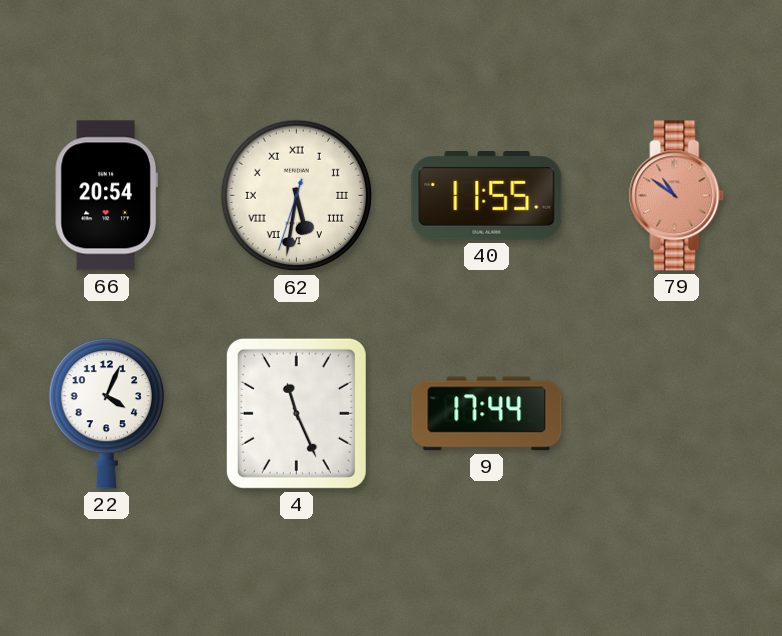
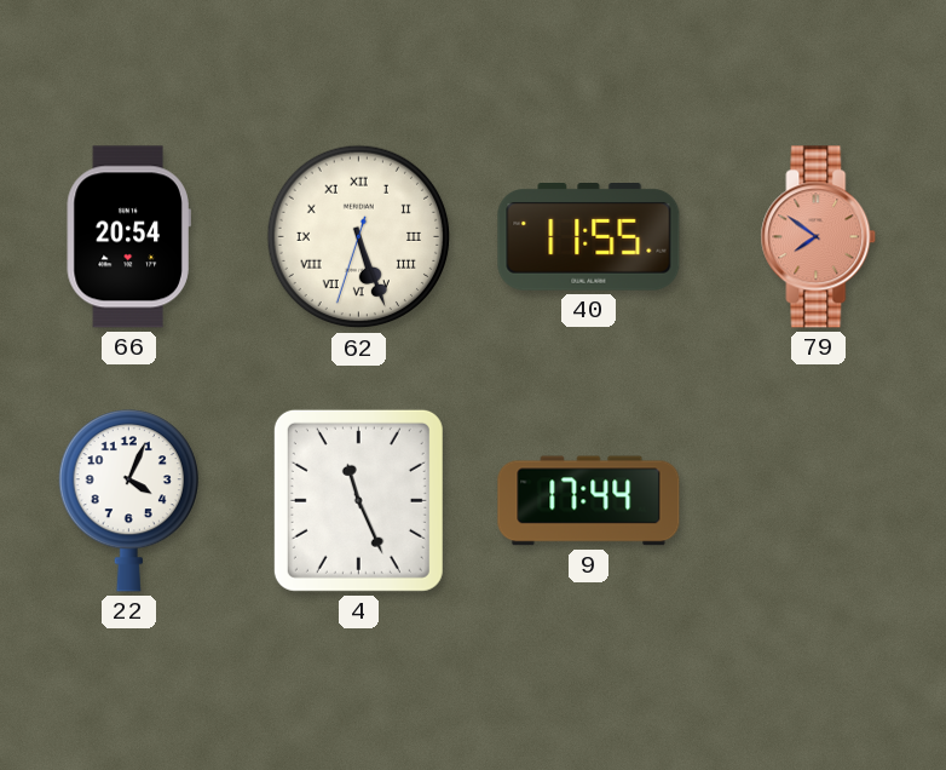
62: 5:31 -> 5:26
79: 10:51 -> 7:51
